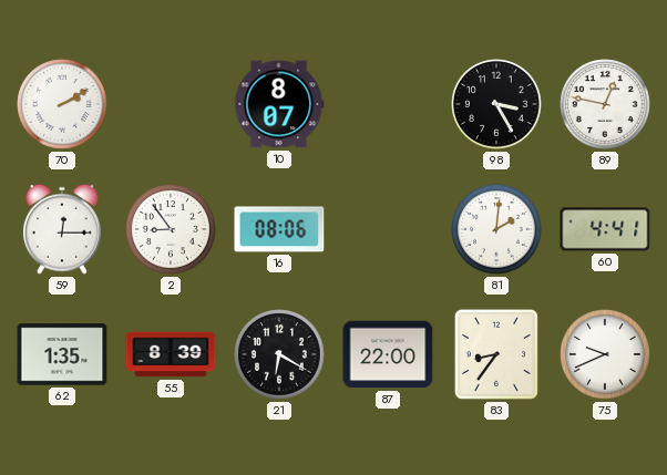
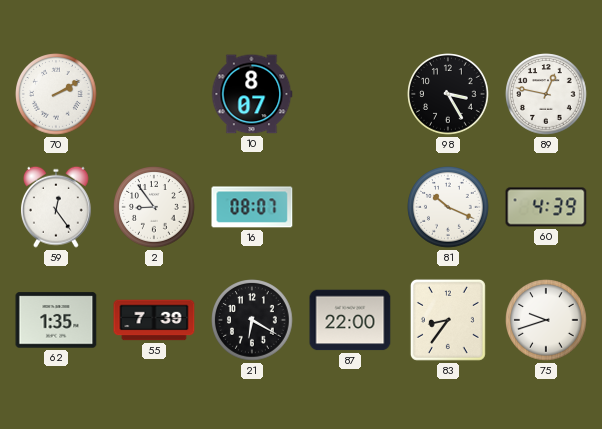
59: 12:15 -> 12:24
16: 08:06 -> 08:07
81: 2:01 -> 10:19
60: 4:41 -> 4:39
55: 8:39 -> 7:39
75: 9:41 -> 9:42
